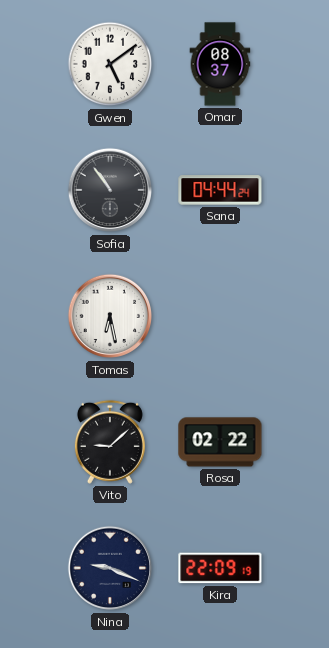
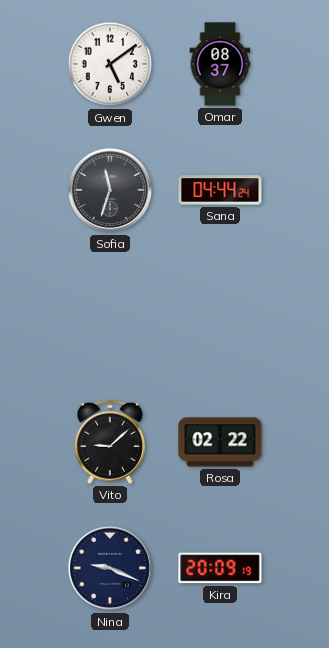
Sofia: 10:54 -> 11:33
Tomas: 6:28 -> none
Kira: 22:09 -> 20:09
